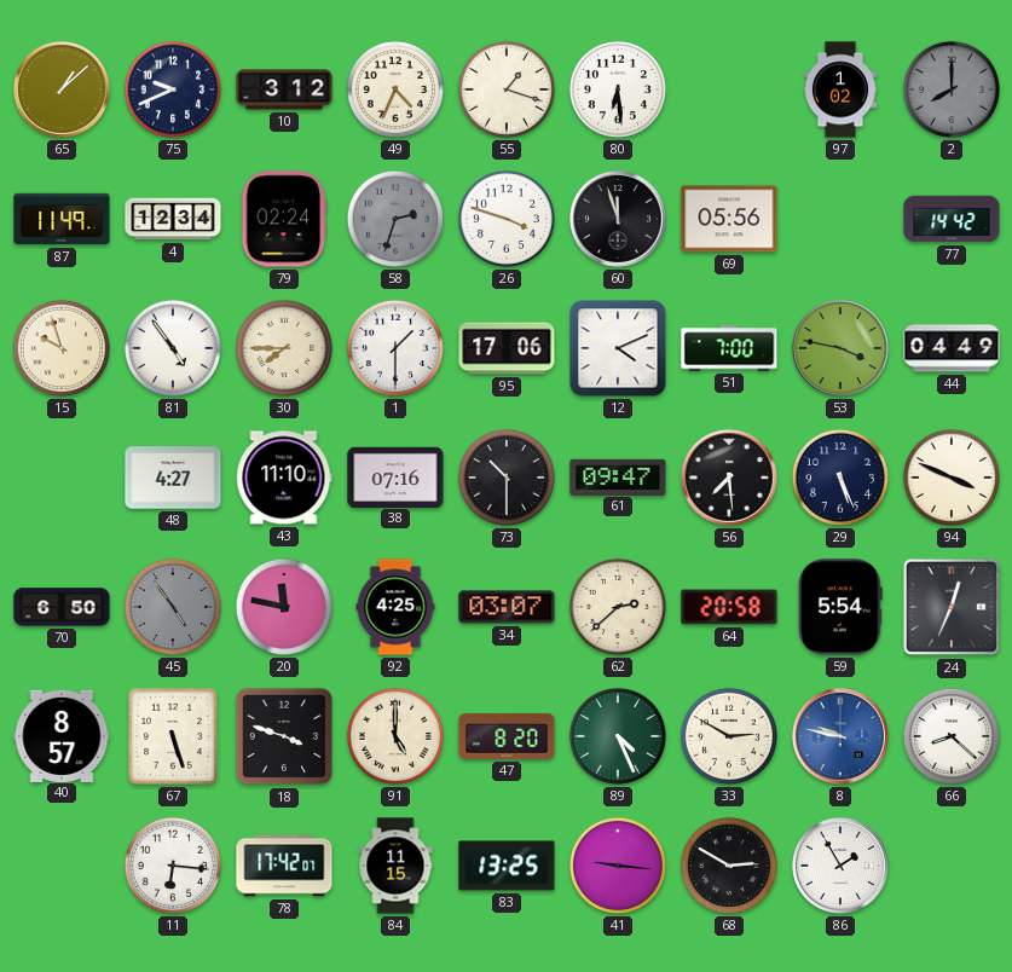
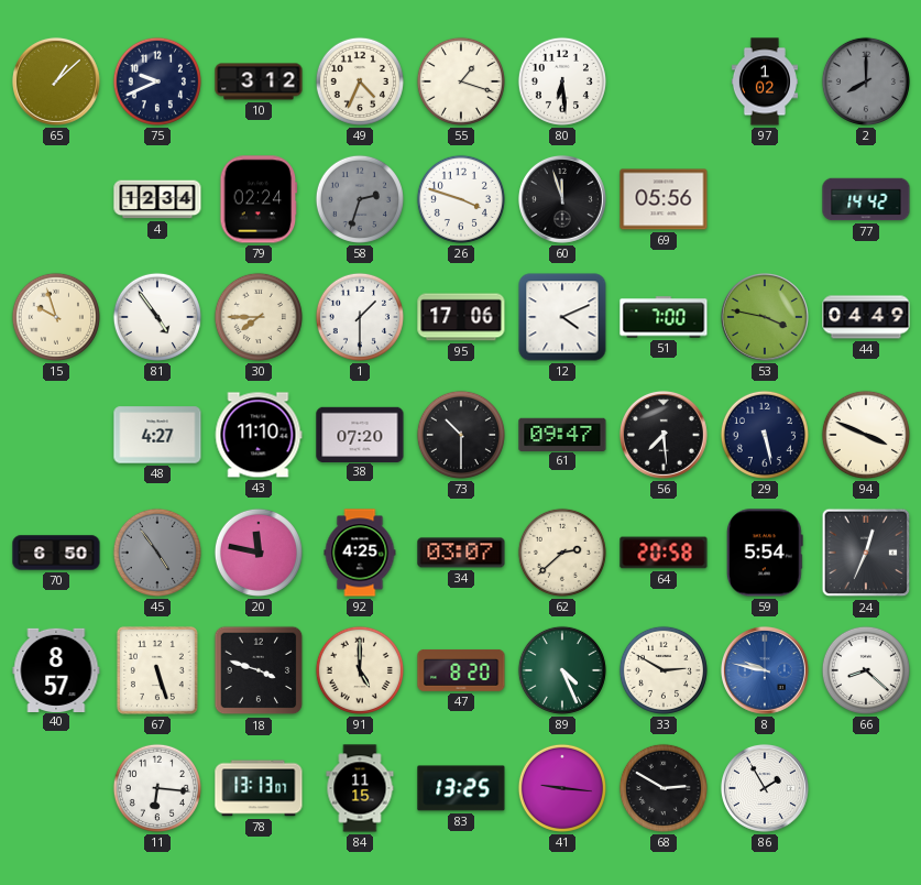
87: 11:49 -> none
38: 07:16 -> 07:20
29: 5:26 -> 5:28
78: 17:42 -> 13:13
